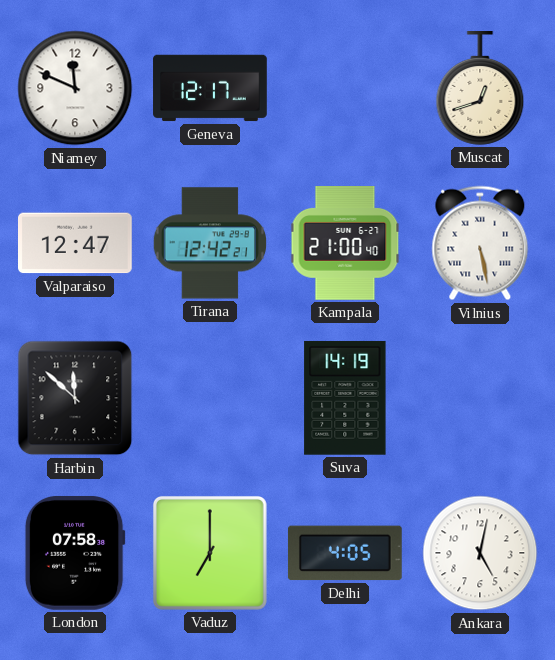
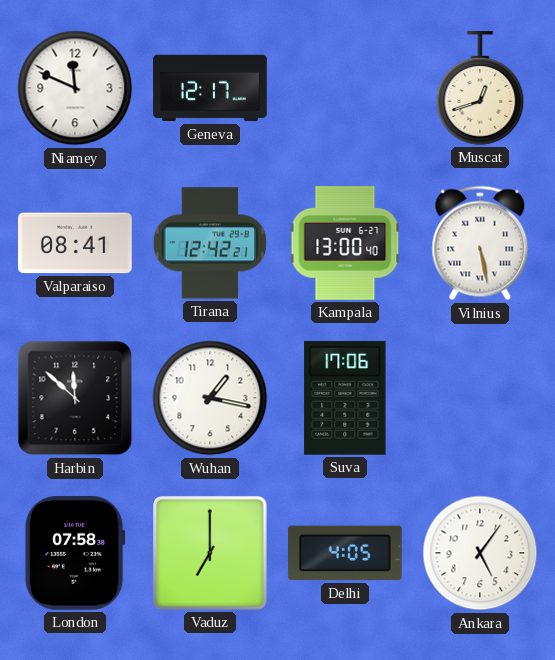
Valparaiso: 12:47 -> 08:41
Kampala: 21:00 -> 13:00
Wuhan: none -> 1:17
Suva: 14:19 -> 17:06
Ankara: 5:02 -> 5:06
